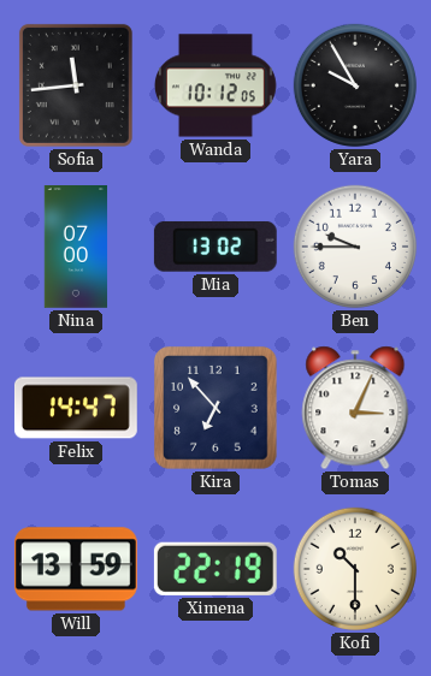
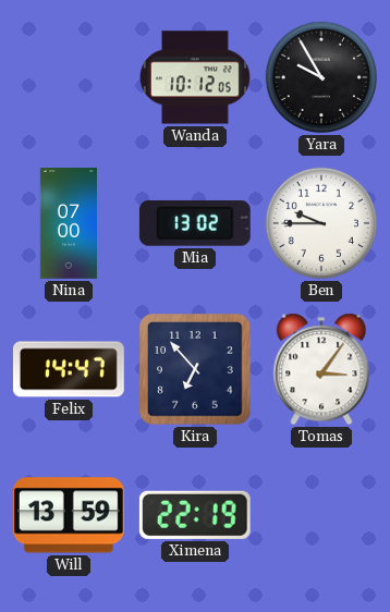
Sofia: 11:44 -> none
Tomas: 3:04 -> 3:06
Kofi: 10:30 -> none
